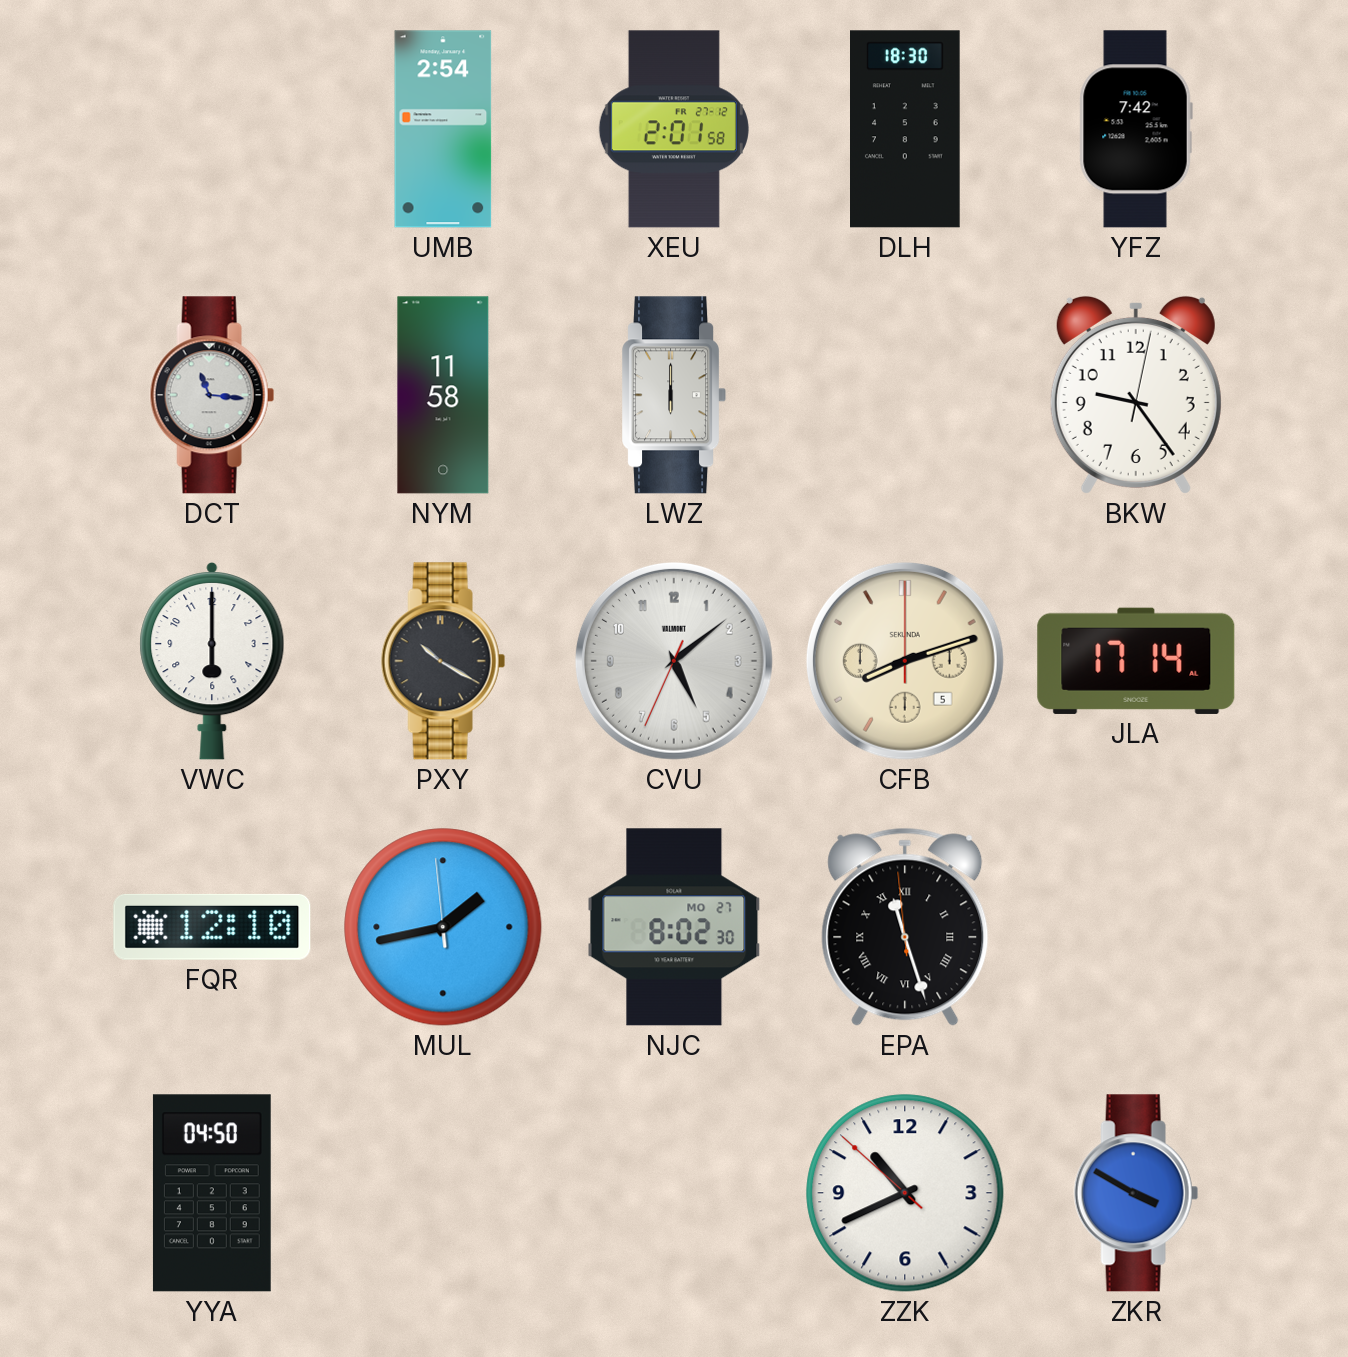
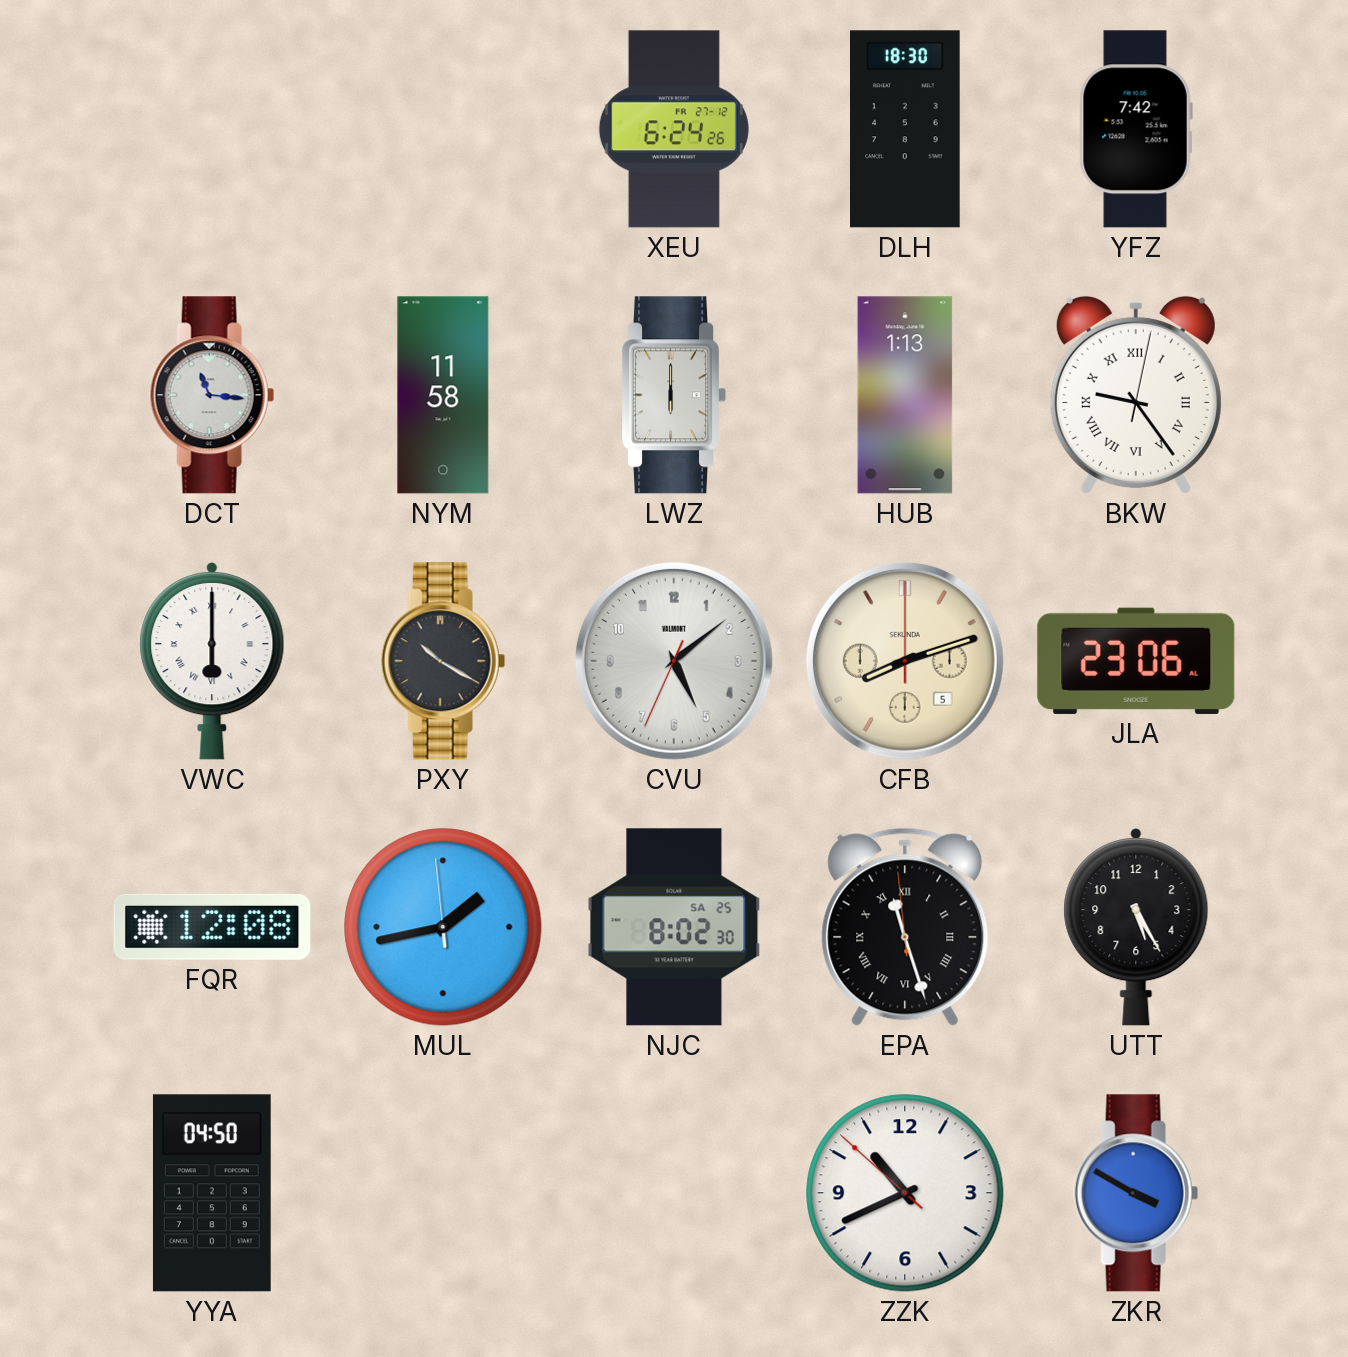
UMB: 2:54 -> none
XEU: 2:01 -> 6:24
HUB: none -> 1:13
BKW numerals: Arabic -> Roman
VWC numerals: Arabic -> Roman
JLA: 17:14 -> 23:06
FQR: 12:10 -> 12:08
NJC date: MO 27 -> SA 25
UTT: none -> 5:25
